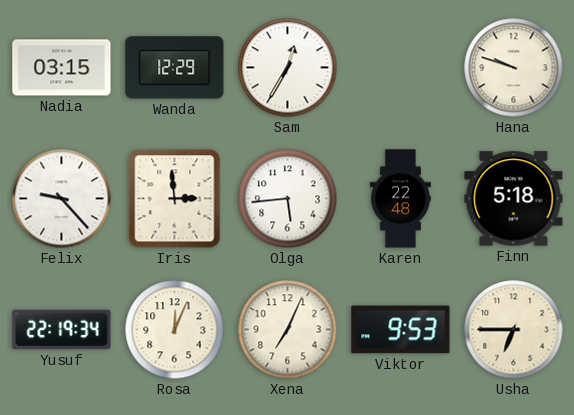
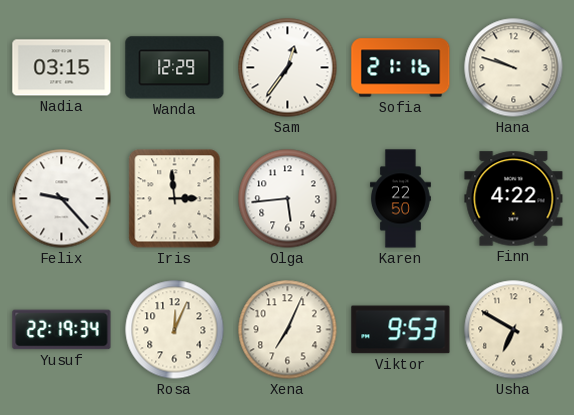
Sam: 12:35 -> 12:36
Sofia: none -> 21:16
Karen: 22:48 -> 22:50
Finn: 5:18 -> 4:22
Usha: 6:45 -> 6:50
